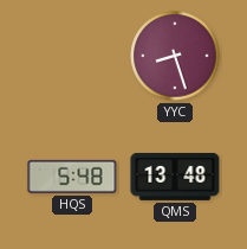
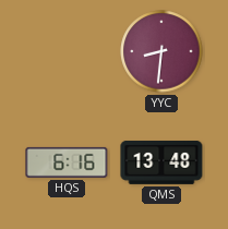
YYC: 8:27 -> 8:31
HQS: 5:48 -> 6:16
